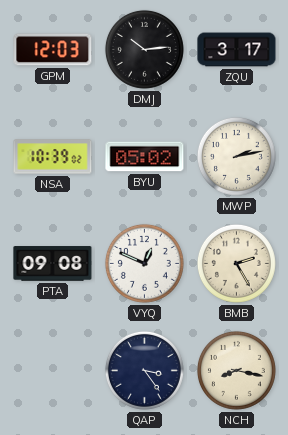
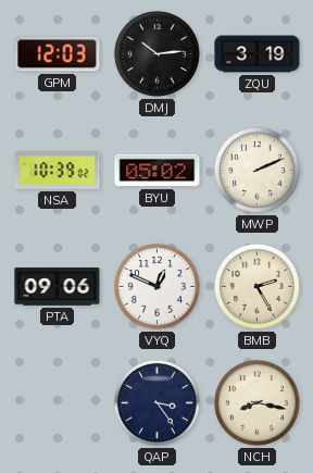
ZQU: 3:17 -> 3:19
MWP: 2:13 -> 2:11
PTA: 09:08 -> 09:06
